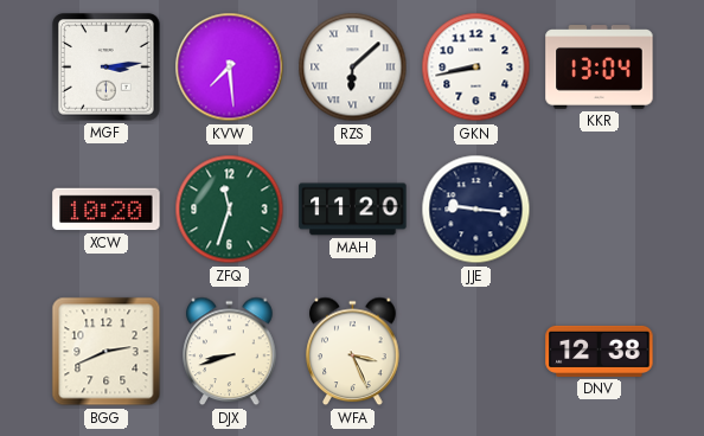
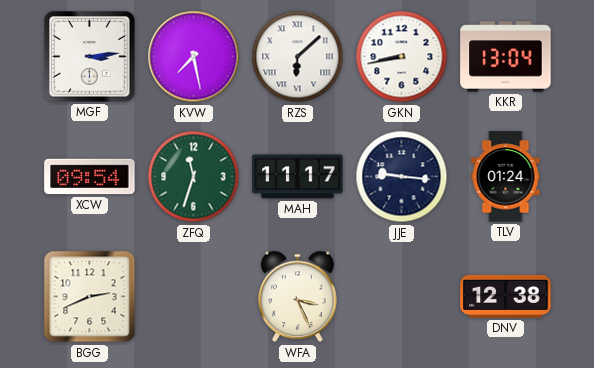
KVW: 7:29 -> 7:28
XCW: 10:20 -> 09:54
MAH: 11:20 -> 11:17
TLV: none -> 01:24
DJX: 8:42 -> none
